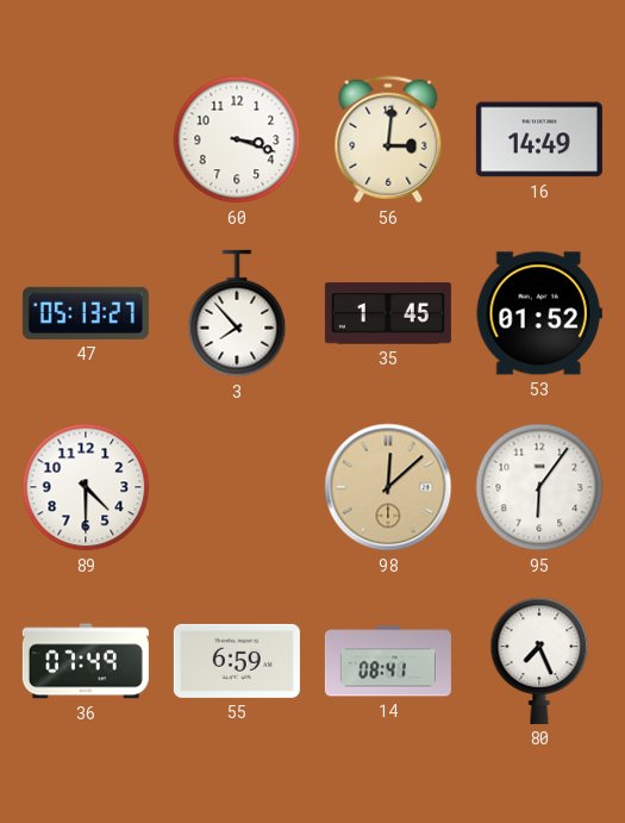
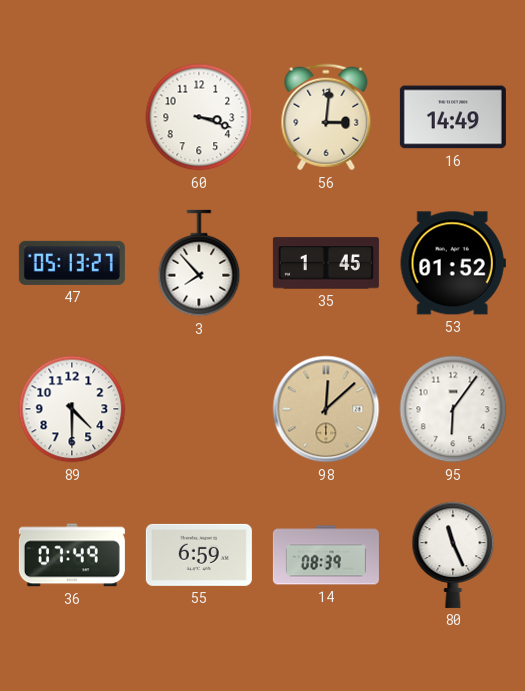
14: 08:41 -> 08:39
80: 7:26 -> 11:26
